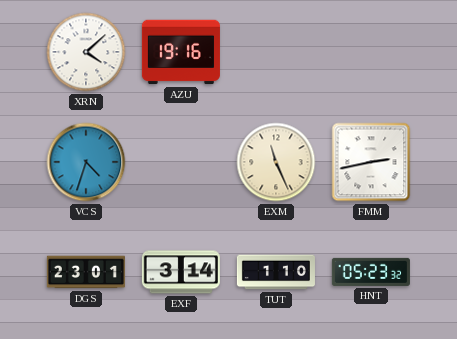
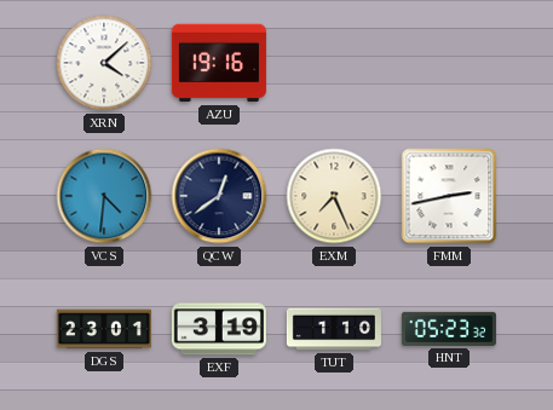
VCS: 4:33 -> 4:31
QCW: none -> 12:39
EXM: 11:26 -> 7:26
EXF: 3:14 -> 3:19
